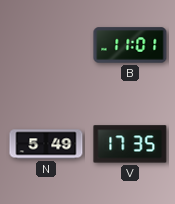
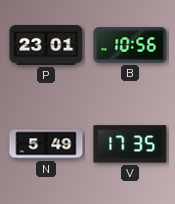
P: none -> 23:01
B: 11:01 -> 10:56
